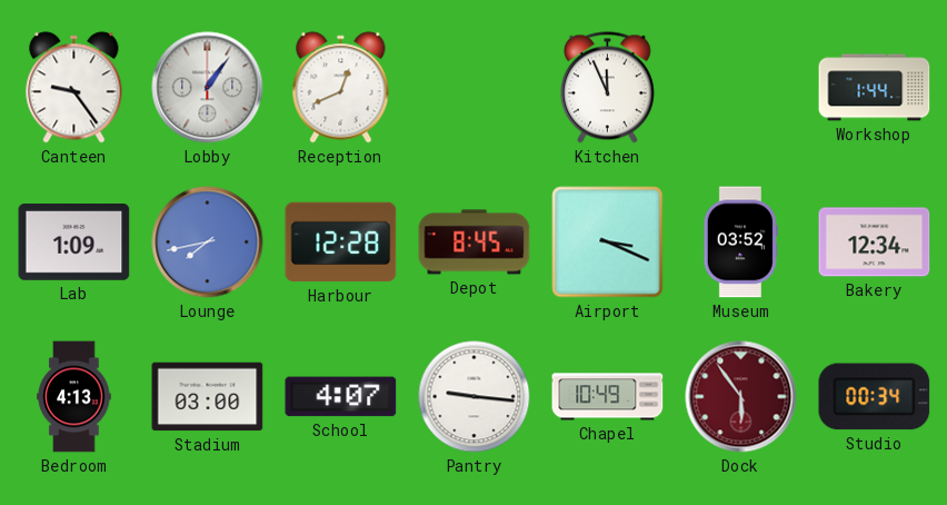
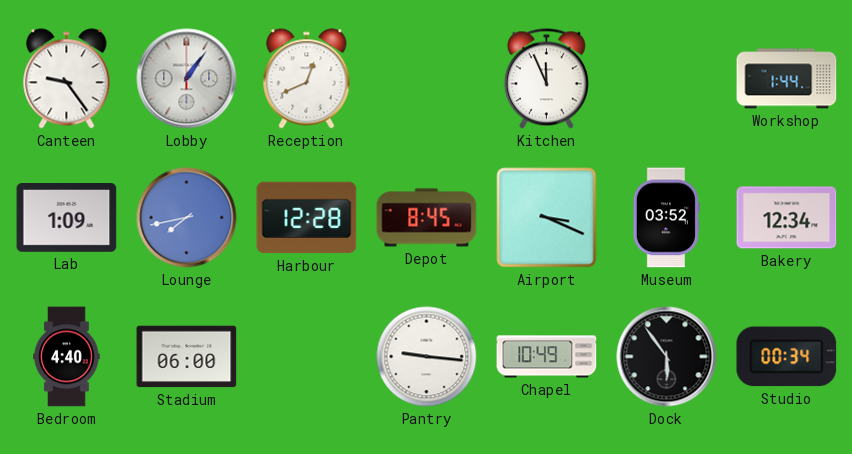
Bedroom: 4:13 -> 4:40
Stadium: 03:00 -> 06:00
School: 4:07 -> none
Dock dial: burgundy -> black
